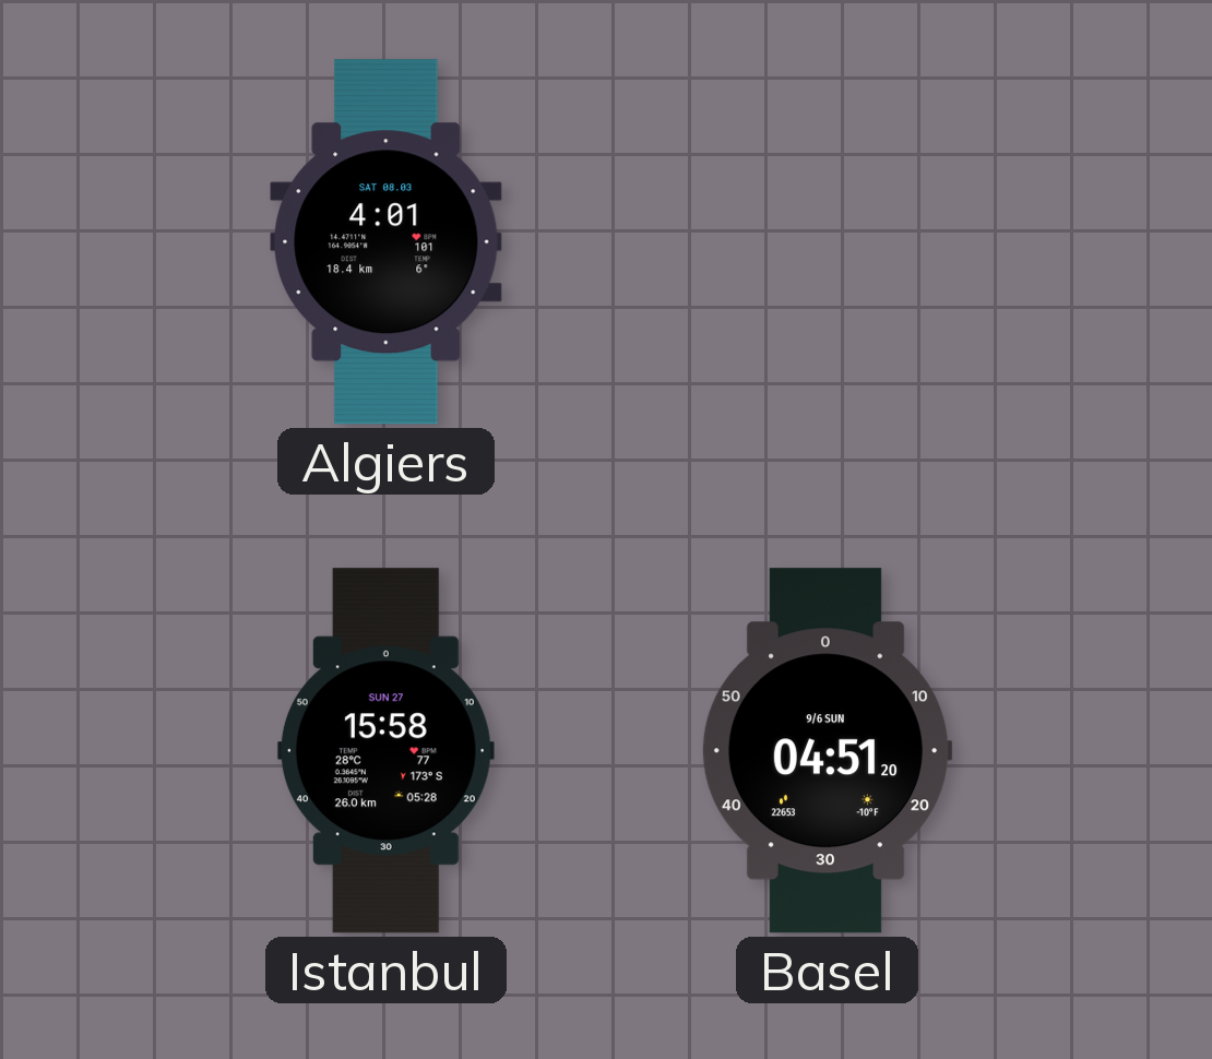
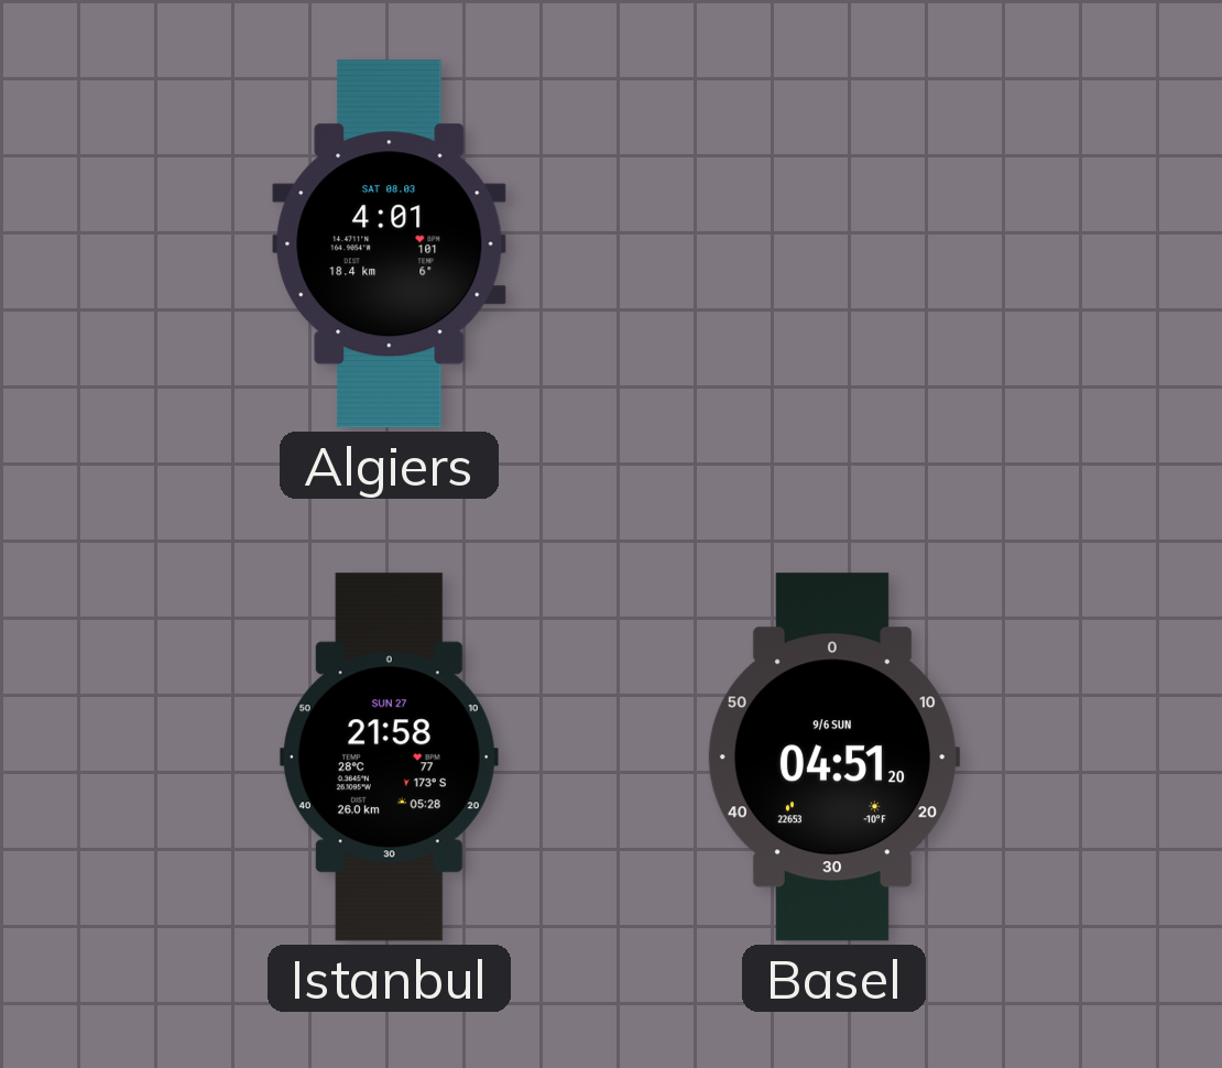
Istanbul: 15:58 -> 21:58
